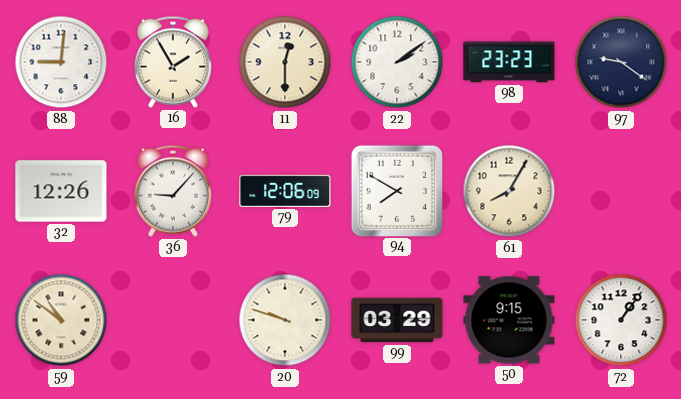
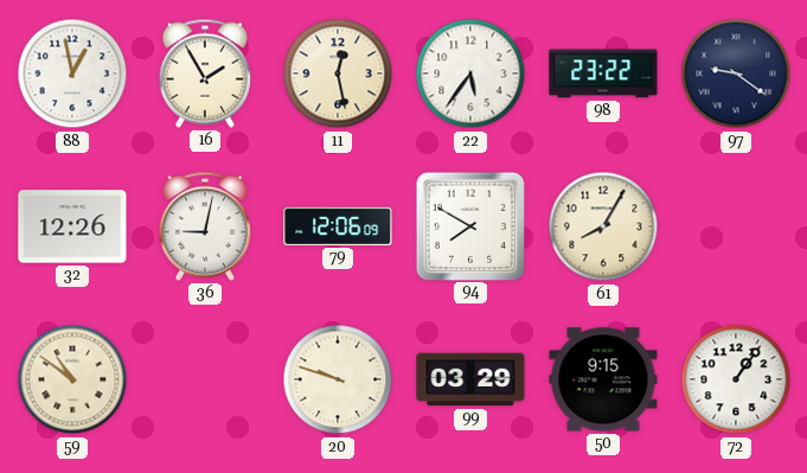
88: 9:01 -> 12:58
11: 12:30 -> 12:28
22: 2:09 -> 5:36
98: 23:23 -> 23:22
36: 9:07 -> 9:02
